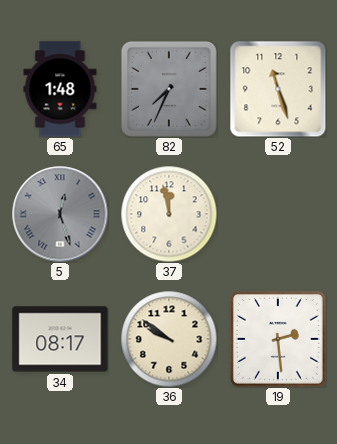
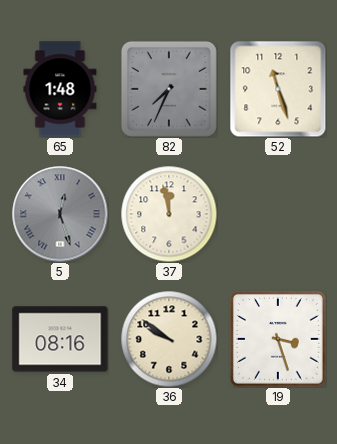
34: 08:17 -> 08:16
19: 2:29 -> 3:27
